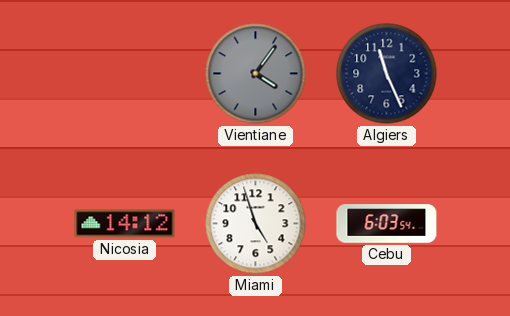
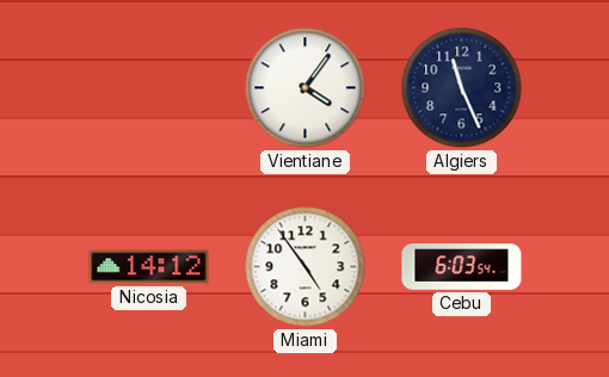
Vientiane dial: grey -> white
Miami: 4:57 -> 4:54
